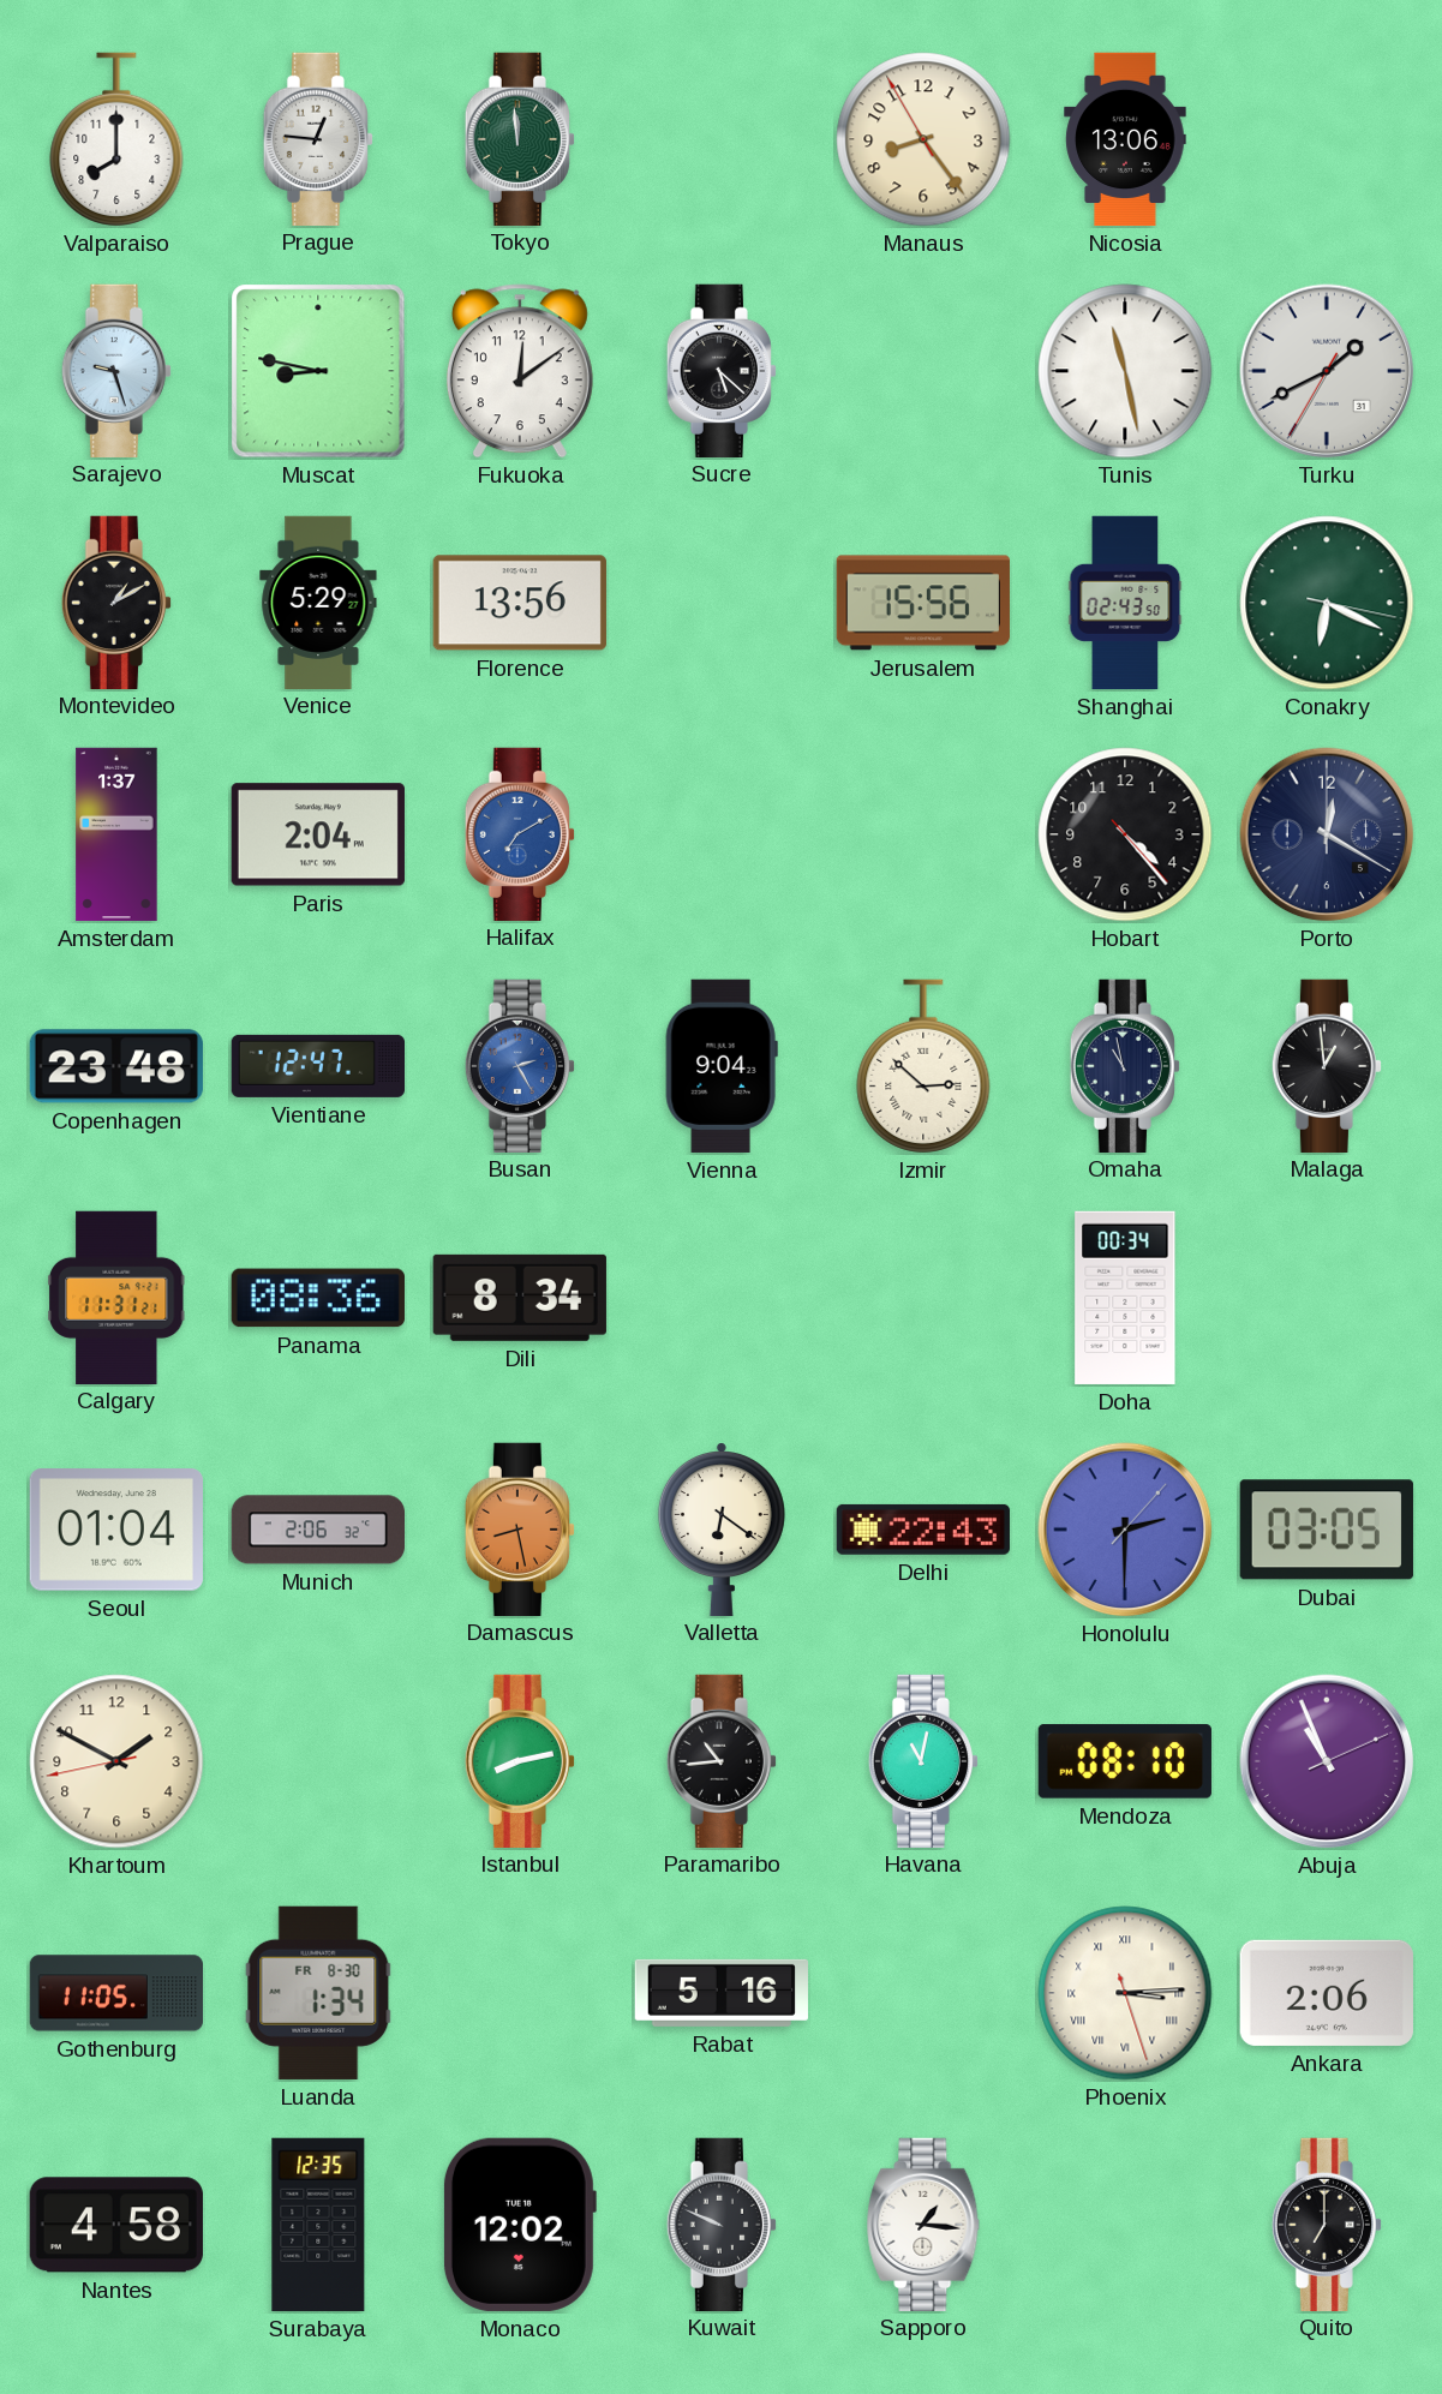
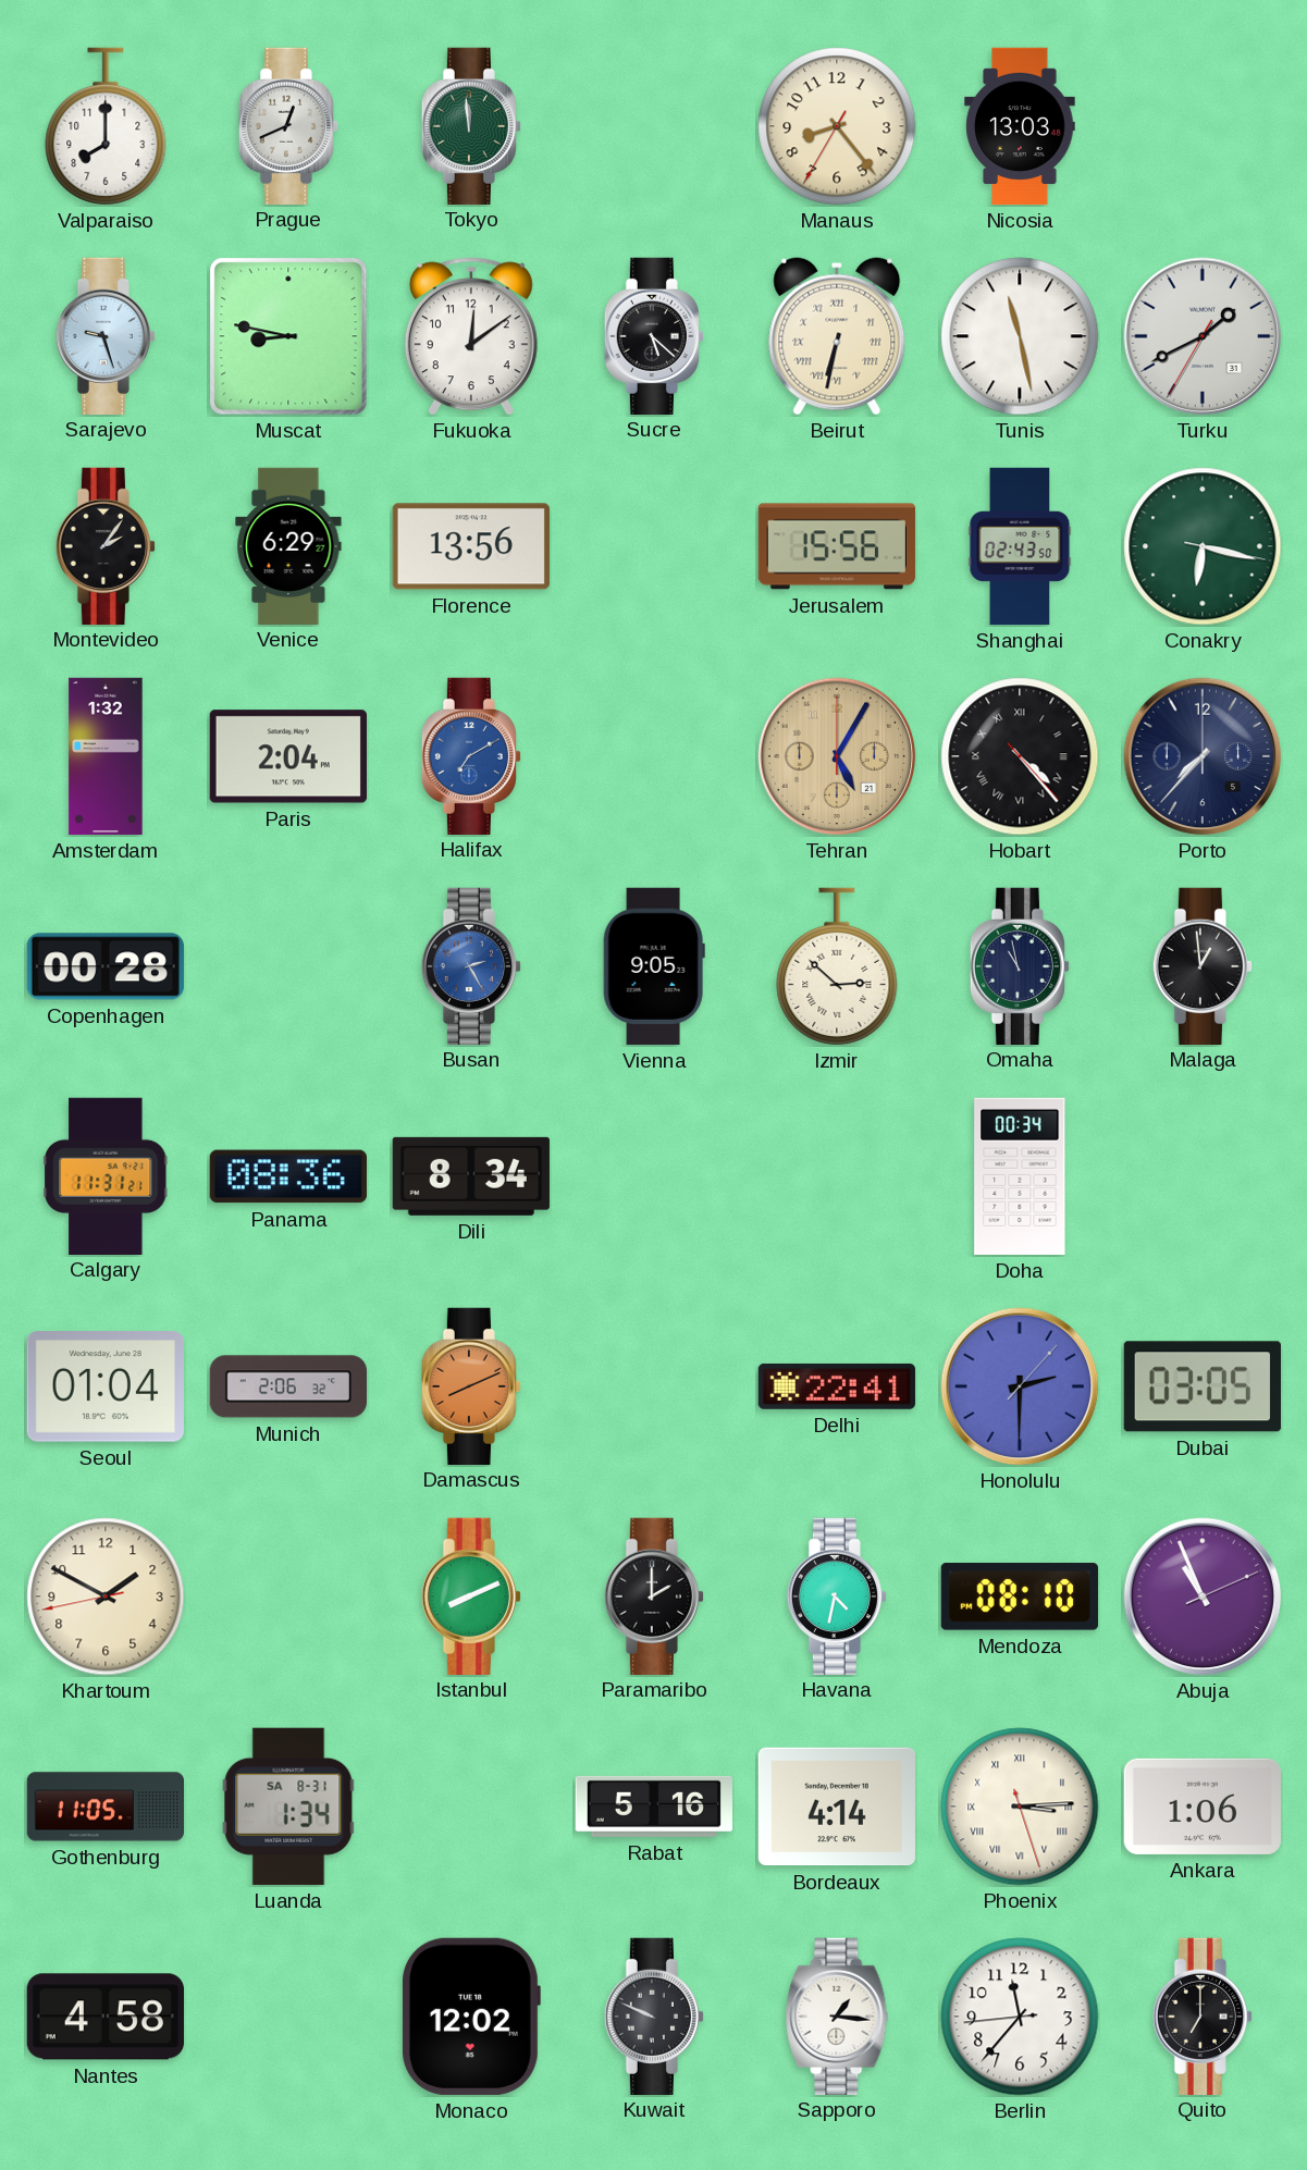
Prague: 12:46 -> 12:41
Manaus: 8:23:55 -> 8:23:35
Nicosia: 13:06 -> 13:03
Beirut: none -> 6:32
Montevideo: 1:10 -> 2:06
Venice: 5:29 -> 6:29
Conakry: 6:19 -> 6:17
Amsterdam: 1:37 -> 1:32
Tehran: none -> 5:05
Hobart numerals: Arabic -> Roman
Porto: 12:20 -> 7:37
Copenhagen: 23:48 -> 00:28
Vientiane: 12:47 -> none
Vienna: 9:04 -> 9:05
Damascus: 8:28 -> 8:11
Valletta: 6:21 -> none
Delhi: 22:43 -> 22:41
Istanbul: 8:13 -> 8:11
Paramaribo: 10:44 -> 2:00
Havana: 11:02 -> 4:32
Luanda date: FR 8-30 -> SA 8-31
Bordeaux: none -> 4:14
Ankara: 2:06 -> 1:06
Surabaya: 12:35 -> none
Berlin: none -> 11:36
